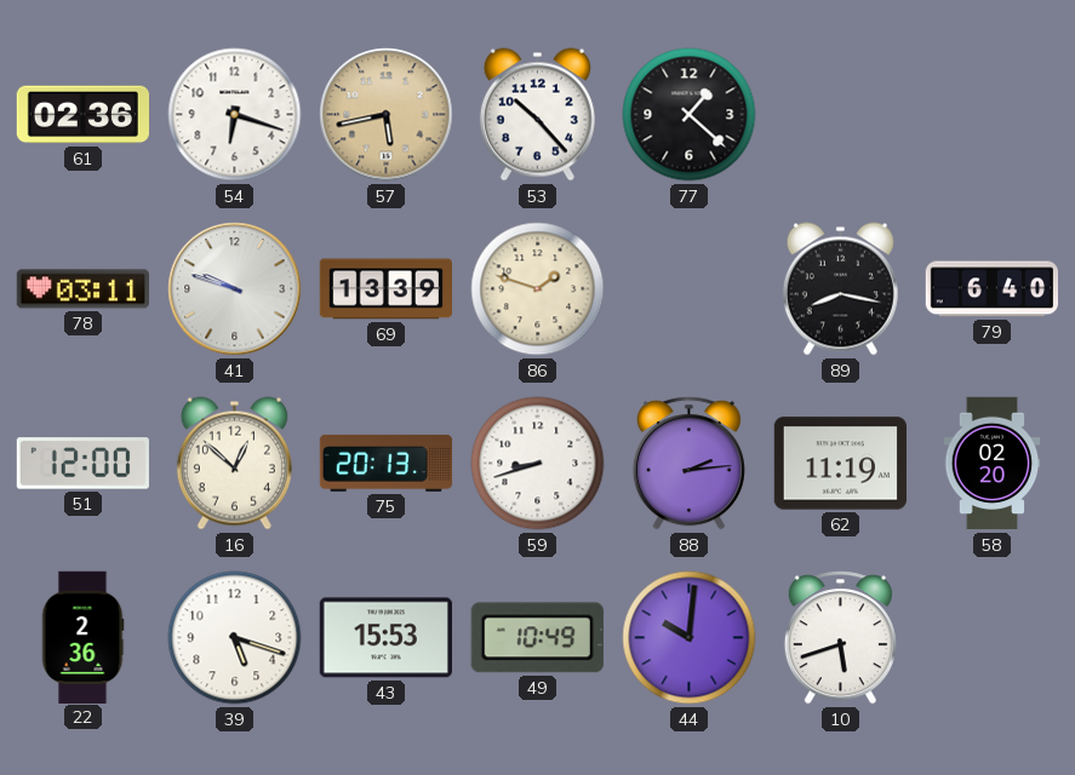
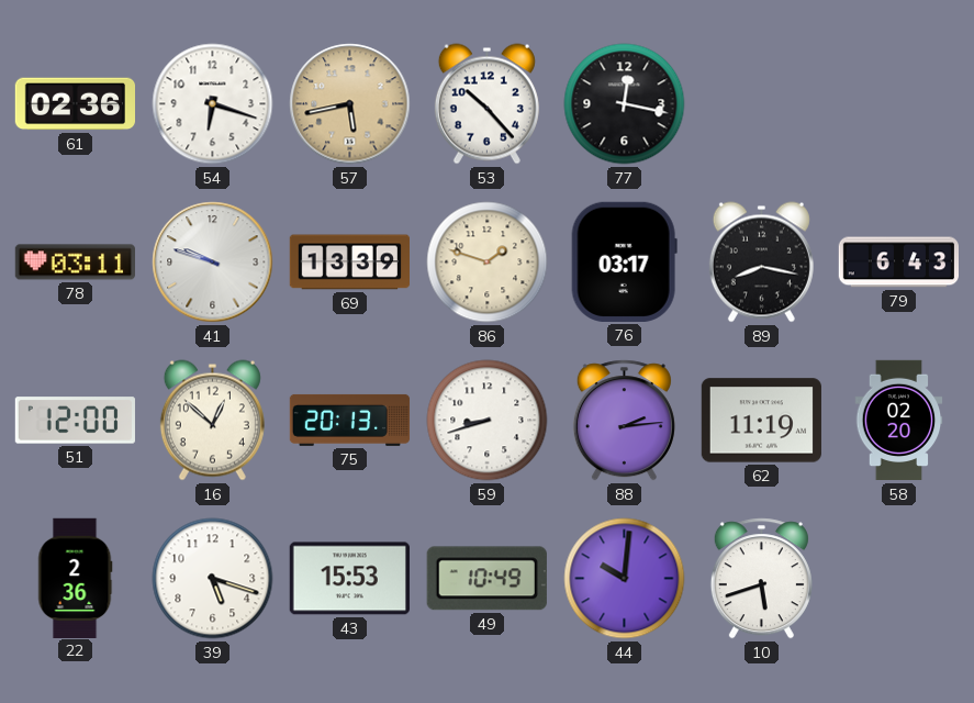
77: 1:22 -> 12:17
76: none -> 03:17
79: 6:40 -> 6:43
